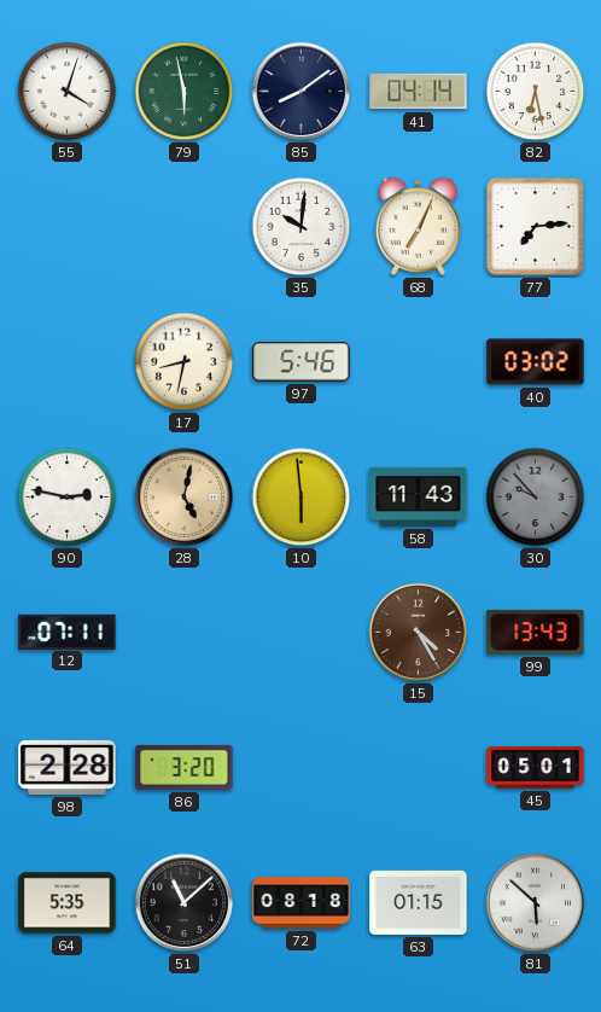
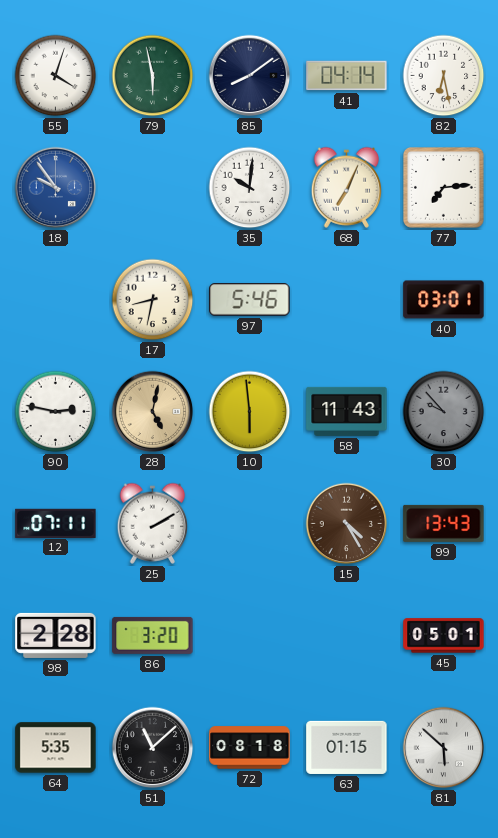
18: none -> 9:54
40: 03:02 -> 03:01
25: none -> 2:10
